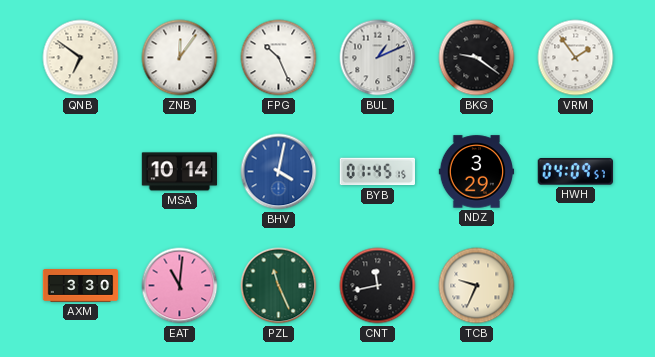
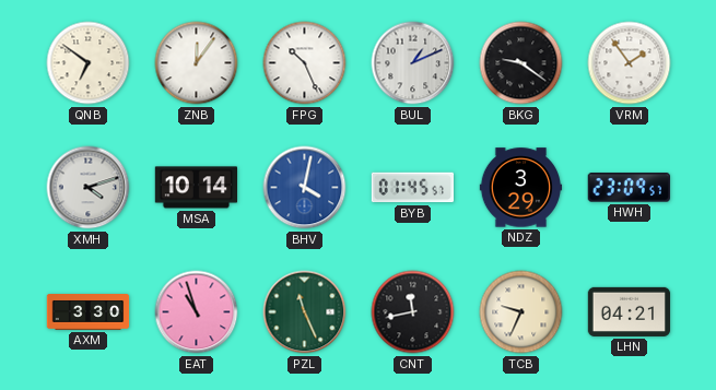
XMH: none -> 4:12
BYB: 01:45:15 -> 01:45:57
HWH: 04:09 -> 23:09
EAT: 11:01 -> 10:57
LHN: none -> 04:21
